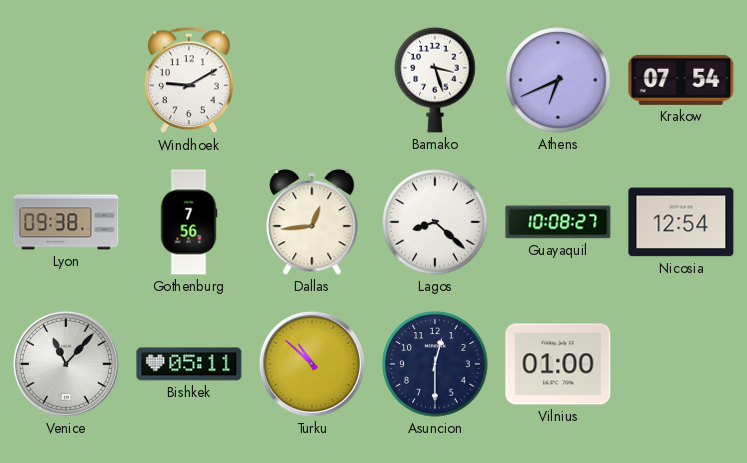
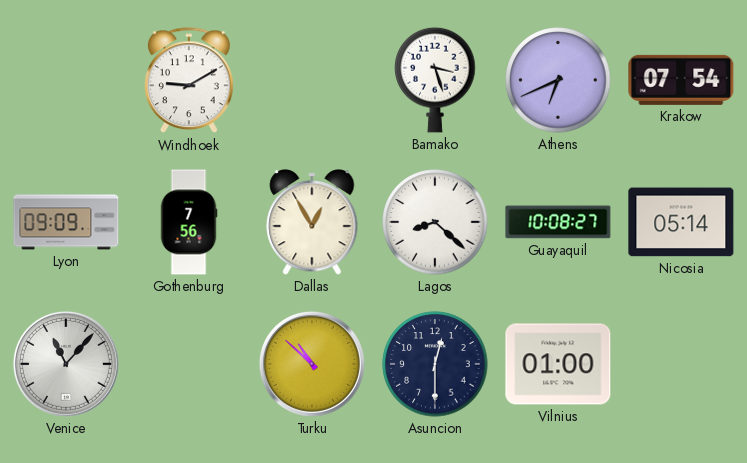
Lyon: 09:38 -> 09:09
Dallas: 12:44 -> 12:55
Nicosia: 12:54 -> 05:14
Bishkek: 05:11 -> none
